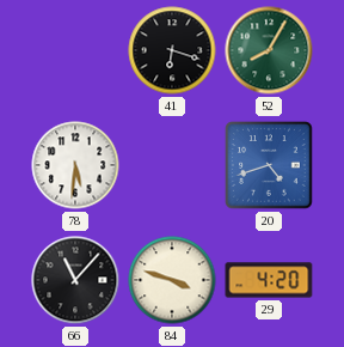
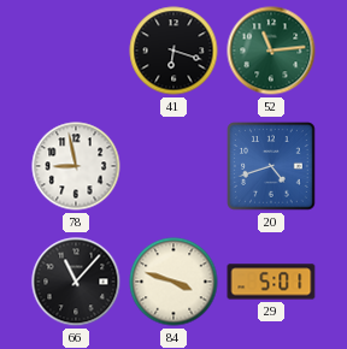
52: 8:05 -> 11:14
78: 5:31 -> 8:58
29: 4:20 -> 5:01
